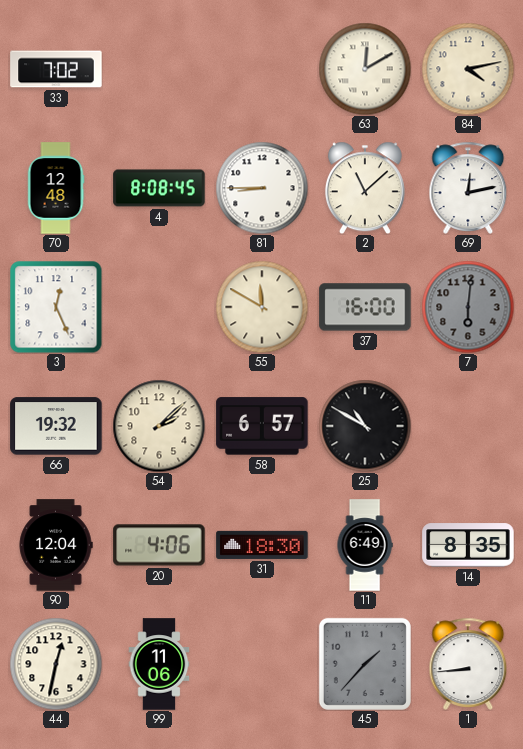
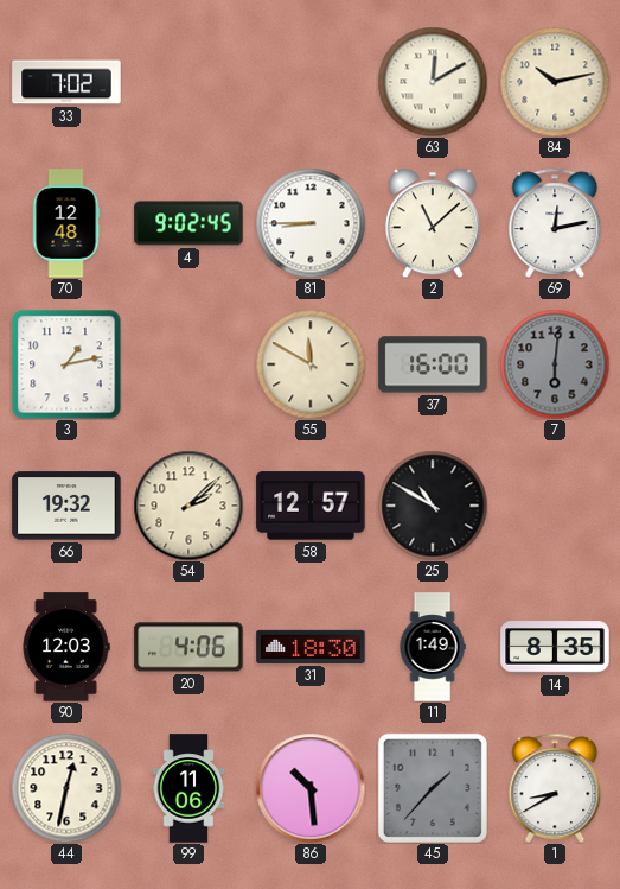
84: 4:13 -> 10:13
4: 8:08 -> 9:02
3: 12:26 -> 1:13
58: 6:57 -> 12:57
90: 12:04 -> 12:03
11: 6:49 -> 1:49
86: none -> 10:29
1: 8:44 -> 8:40
